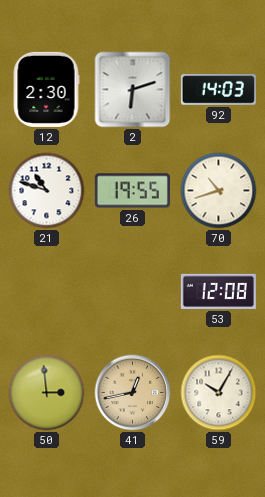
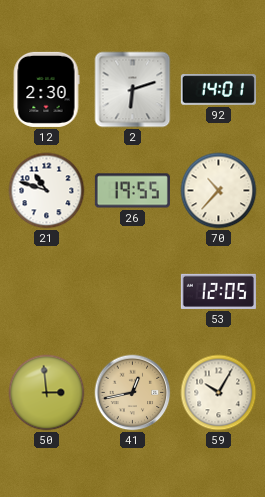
92: 14:03 -> 14:01
70: 10:42 -> 10:37
53: 12:08 -> 12:05
